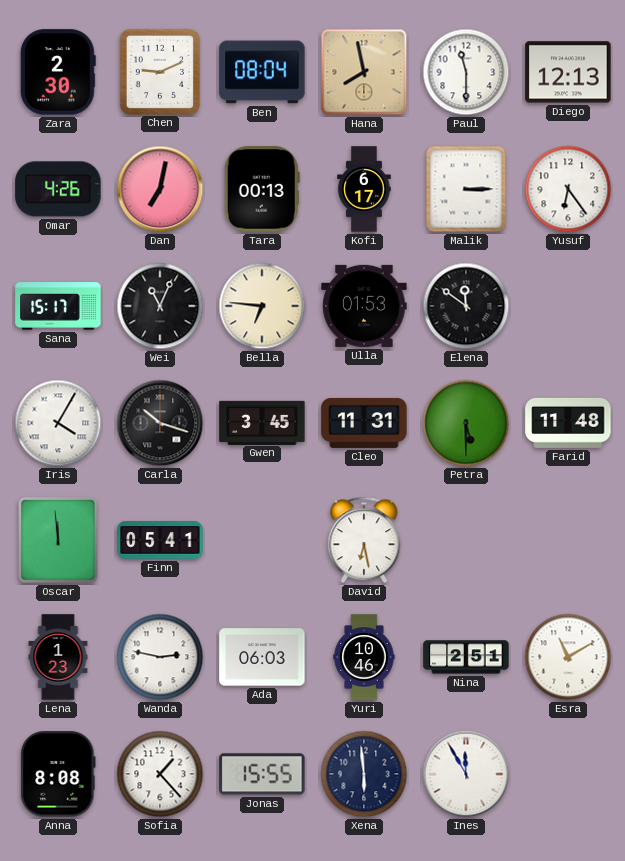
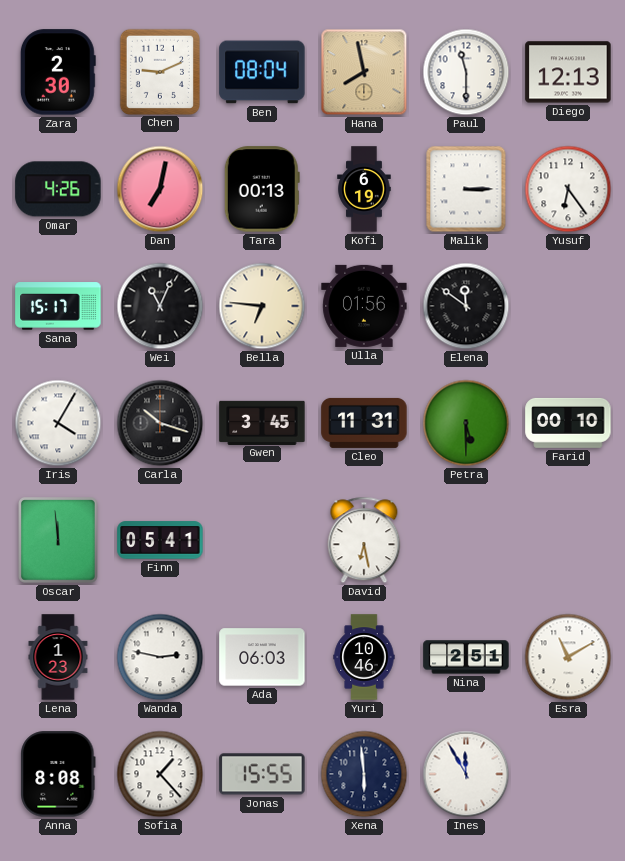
Kofi: 6:17 -> 6:19
Ulla: 01:53 -> 01:56
Farid: 11:48 -> 00:10
